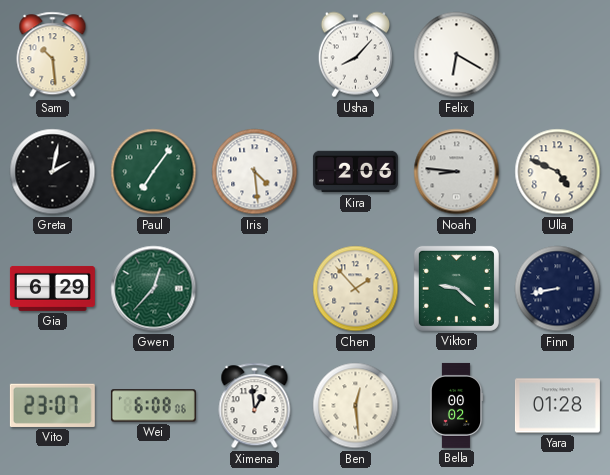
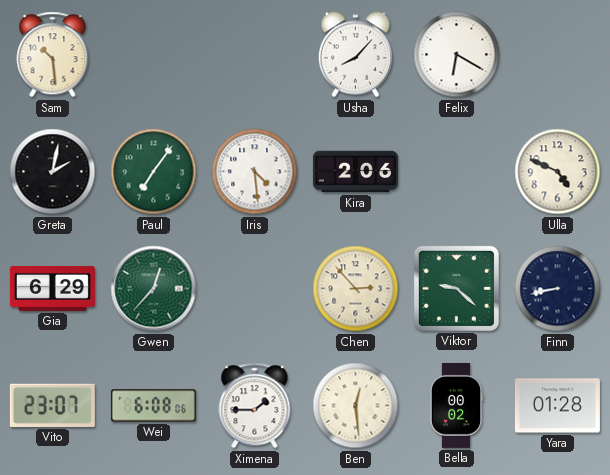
Noah: 8:46 -> none
Chen: 1:53 -> 2:53
Ximena: 12:59 -> 1:45
